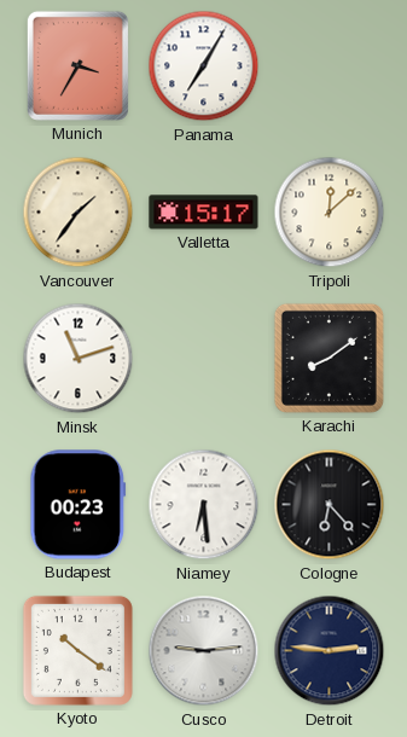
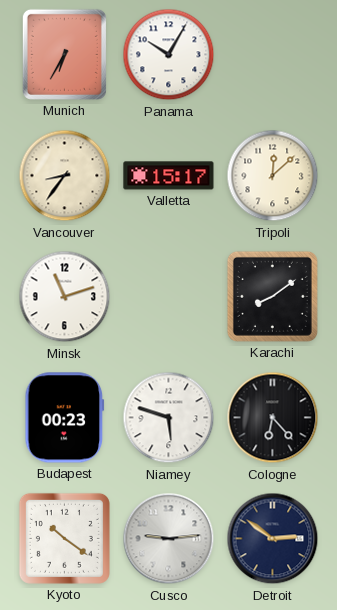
Munich: 3:35 -> 6:35
Panama: 7:05 -> 10:05
Vancouver: 1:36 -> 8:36
Niamey: 6:29 -> 5:48
Detroit: 2:46 -> 2:51
